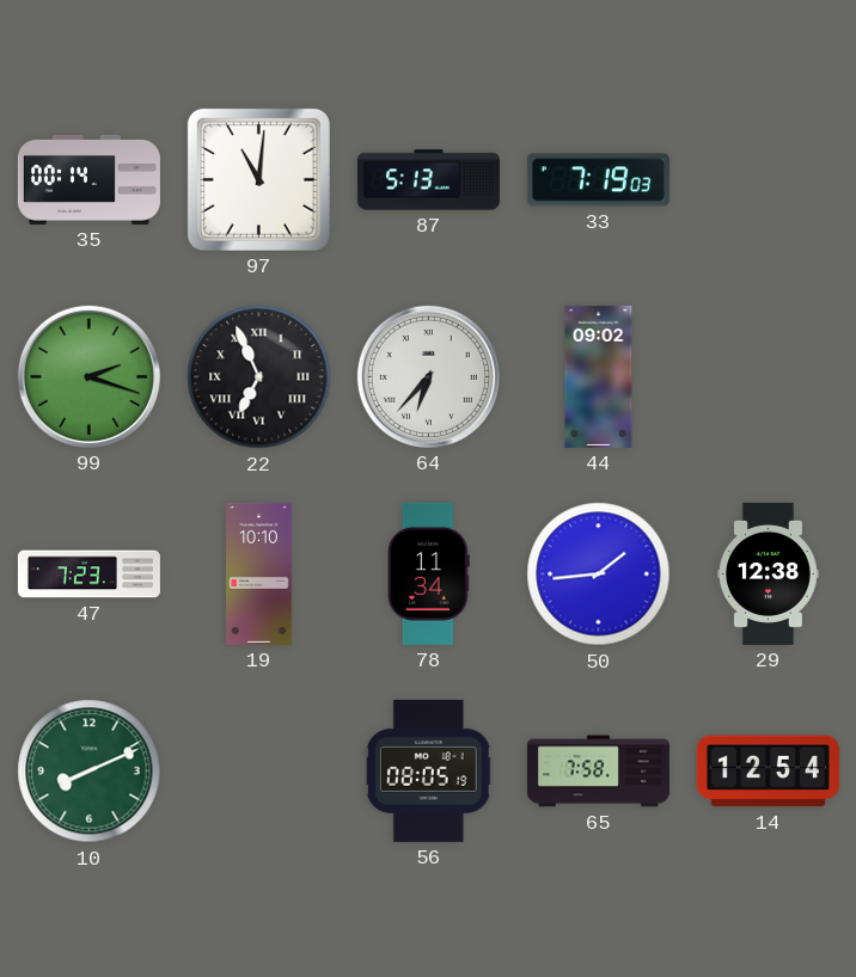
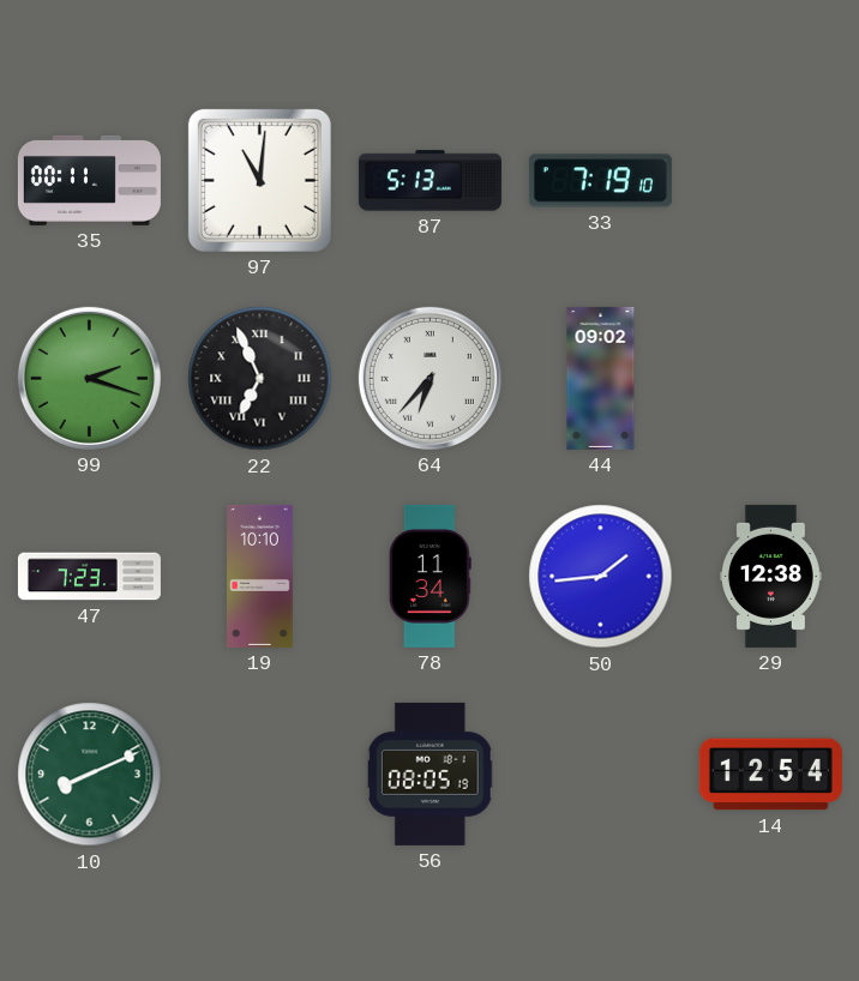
35: 00:14 -> 00:11
33: 7:19:03 -> 7:19:10
65: 7:58 -> none
